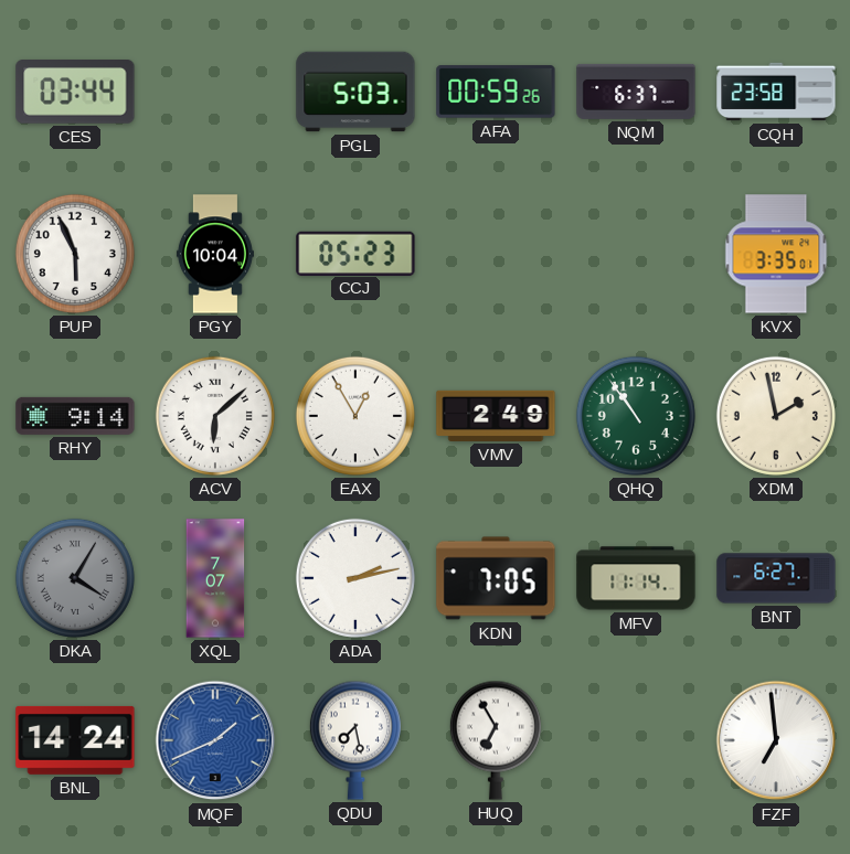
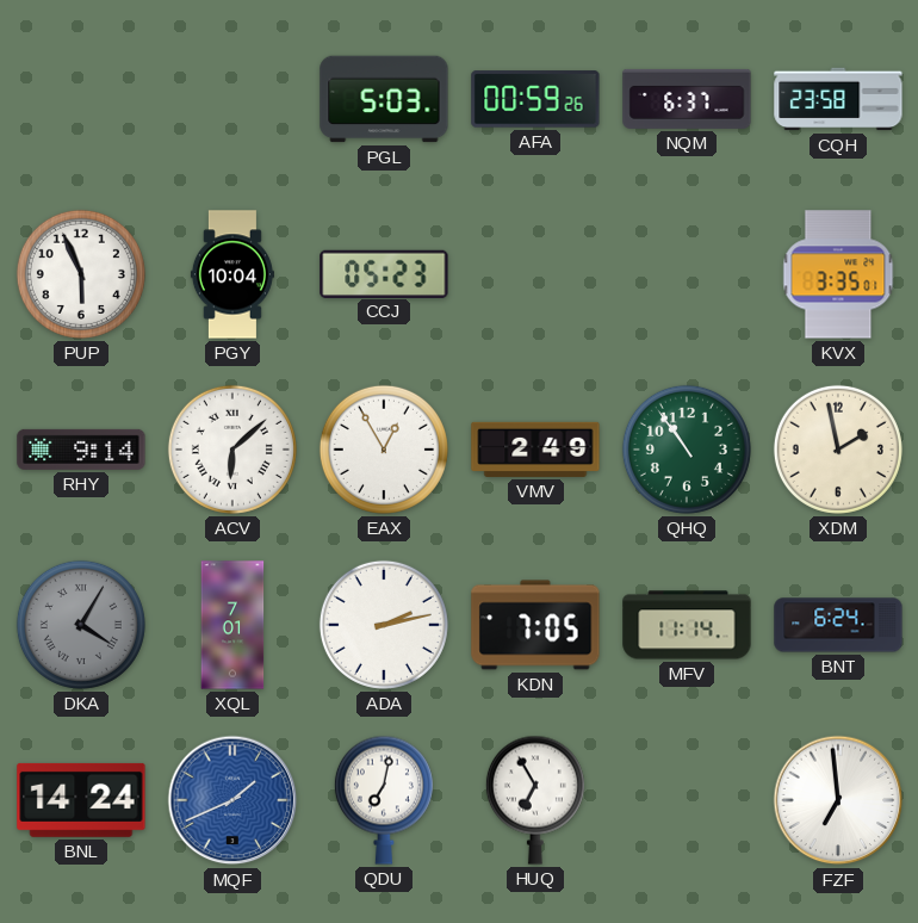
CES: 03:44 -> none
XQL: 7:07 -> 7:01
BNT: 6:27 -> 6:24
QDU: 7:28 -> 7:02
